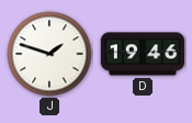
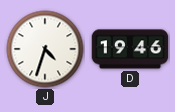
J: 1:48 -> 4:33
